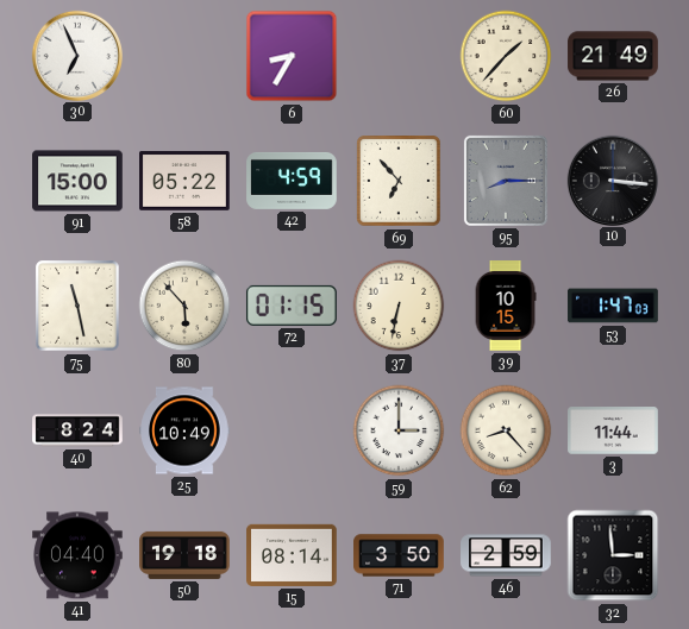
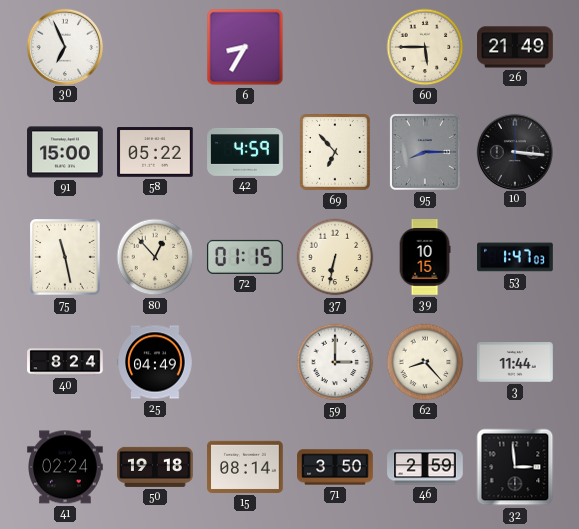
60: 1:37 -> 5:45
80: 5:53 -> 12:53
25: 10:49 -> 04:49
41: 04:40 -> 02:24
